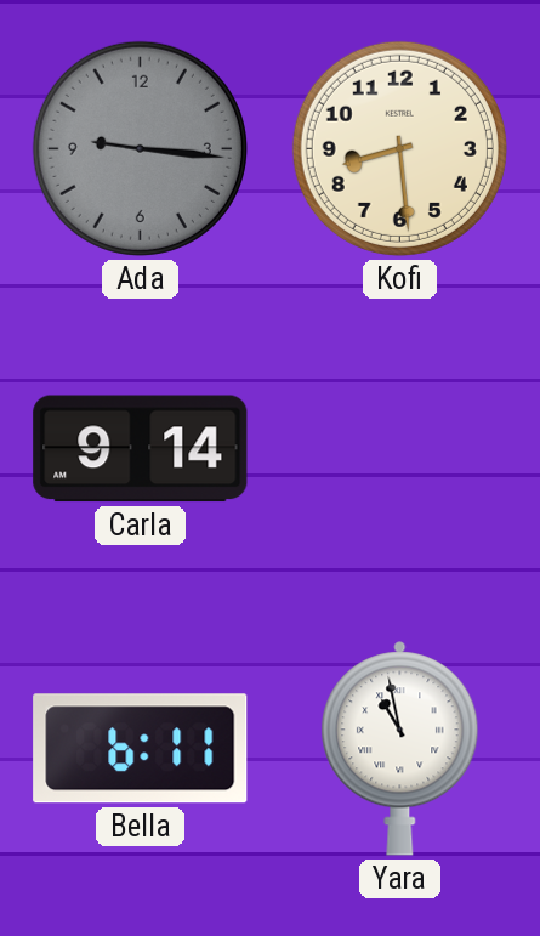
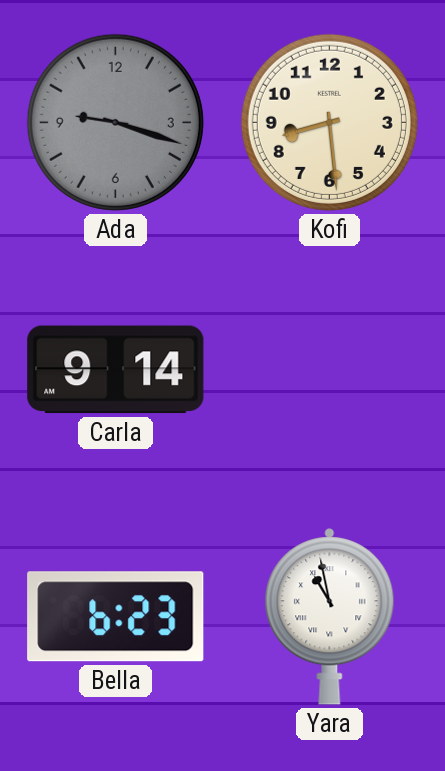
Ada: 9:16 -> 9:18
Bella: 6:11 -> 6:23
